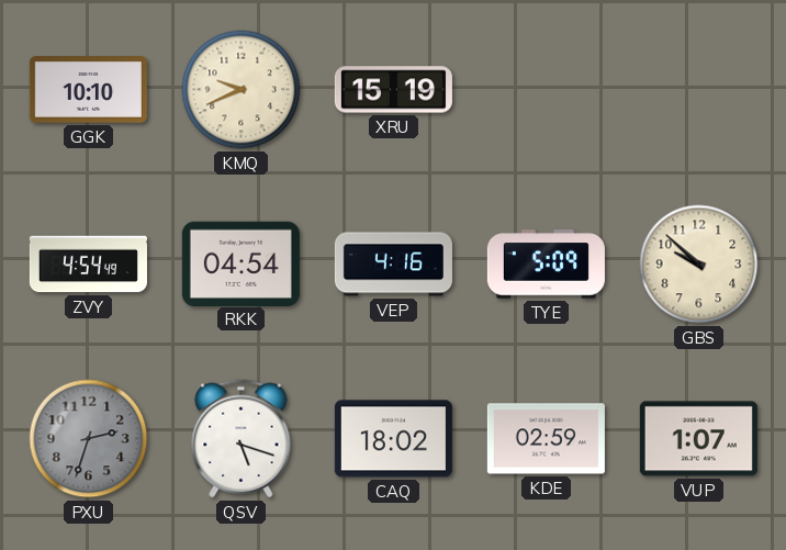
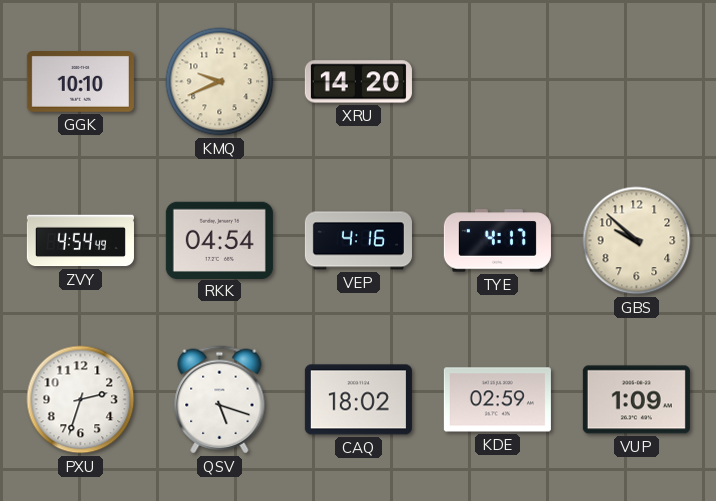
XRU: 15:19 -> 14:20
TYE: 5:09 -> 4:17
PXU dial: grey -> white
VUP: 1:07 -> 1:09
